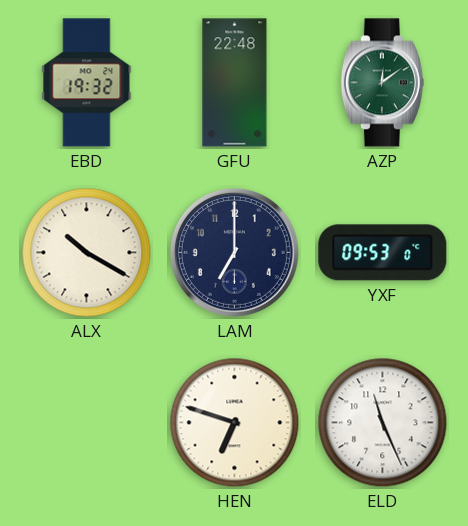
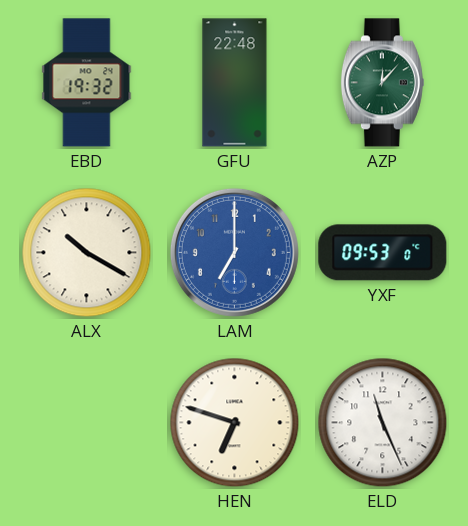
AZP: 12:09 -> 12:07
LAM dial: navy -> blue
